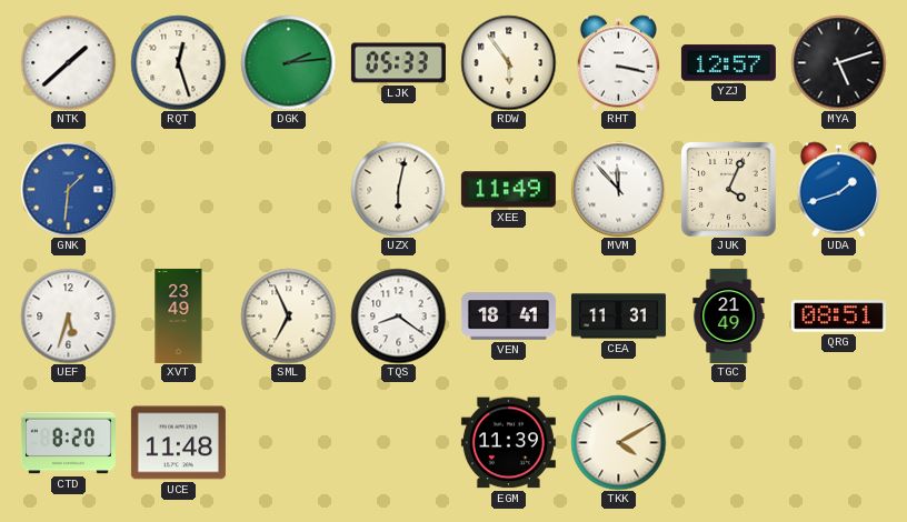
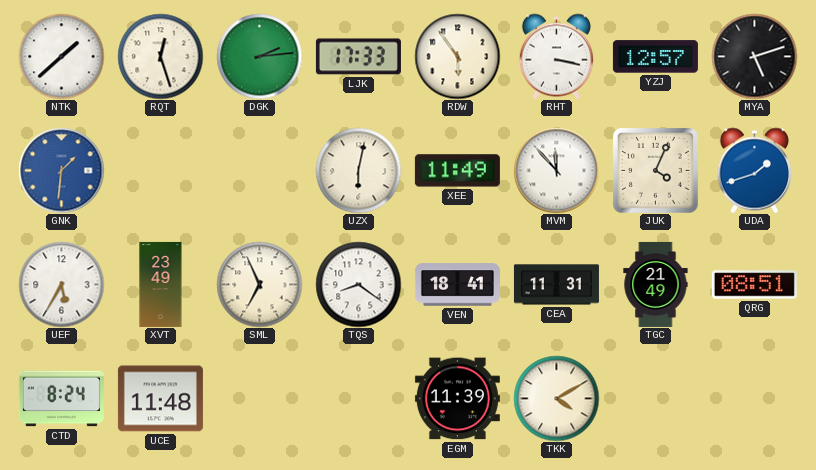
LJK: 05:33 -> 17:33
UEF: 5:33 -> 5:35
CTD: 8:20 -> 8:24
